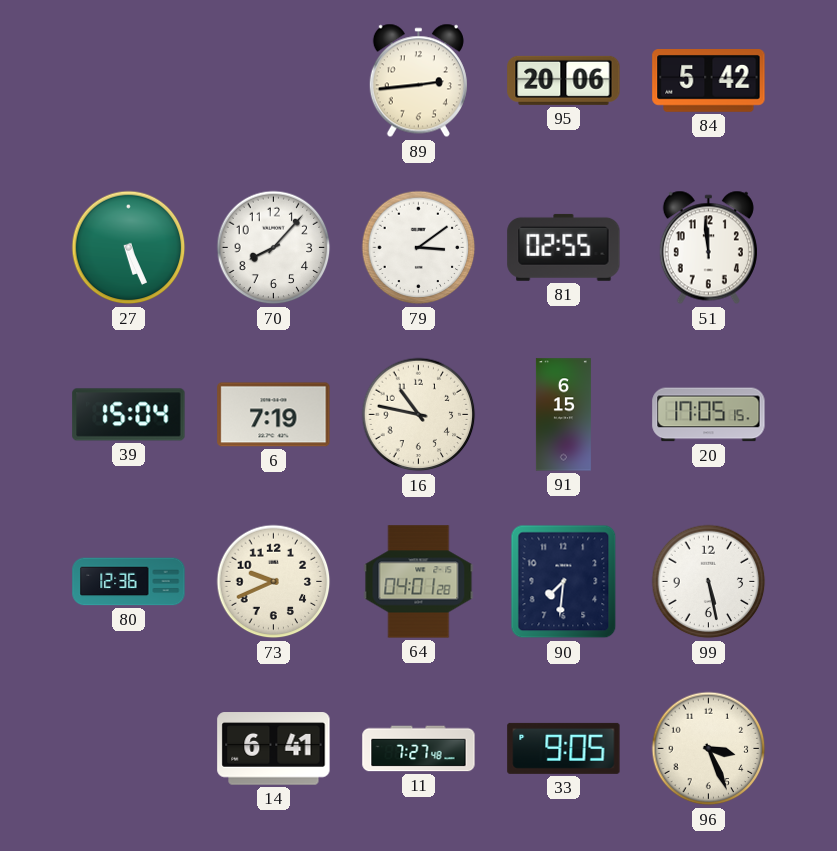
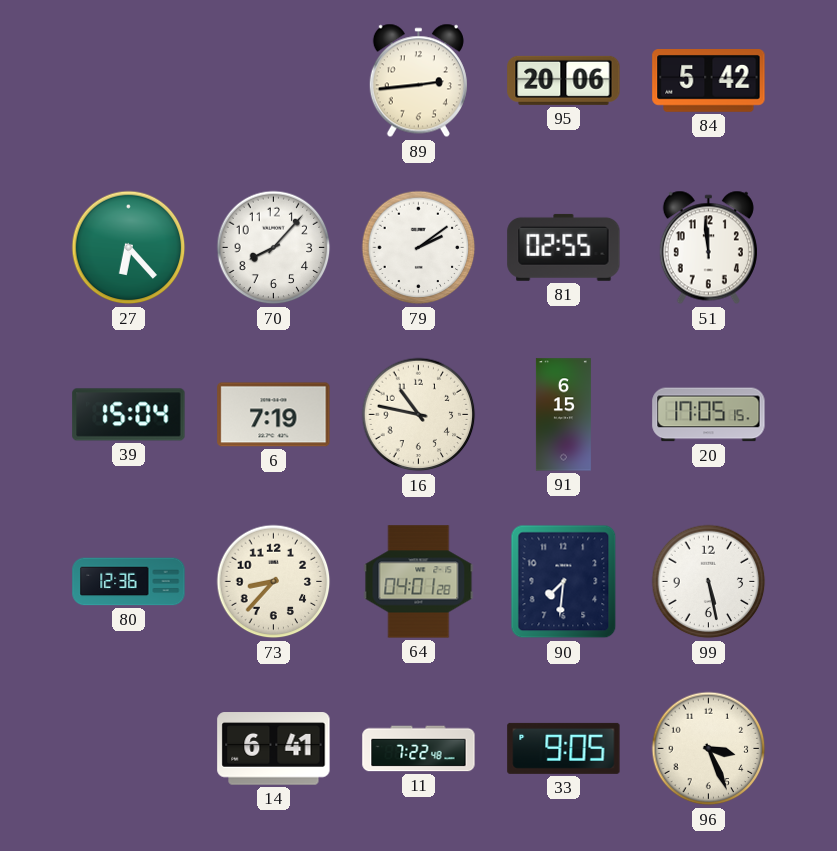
27: 5:26 -> 6:23
79: 3:09 -> 2:09
73: 9:41 -> 8:37
11: 7:27 -> 7:22
